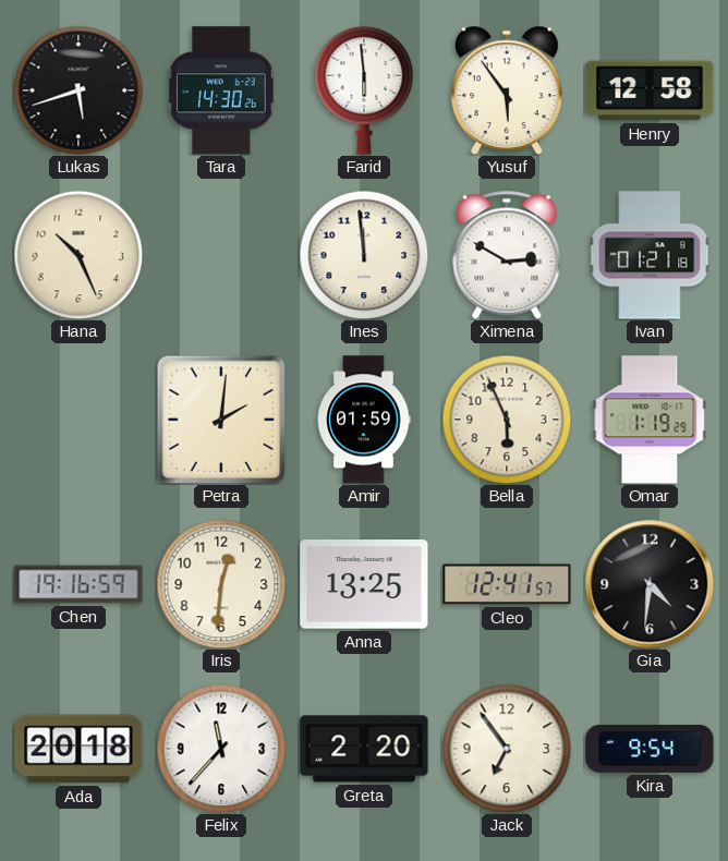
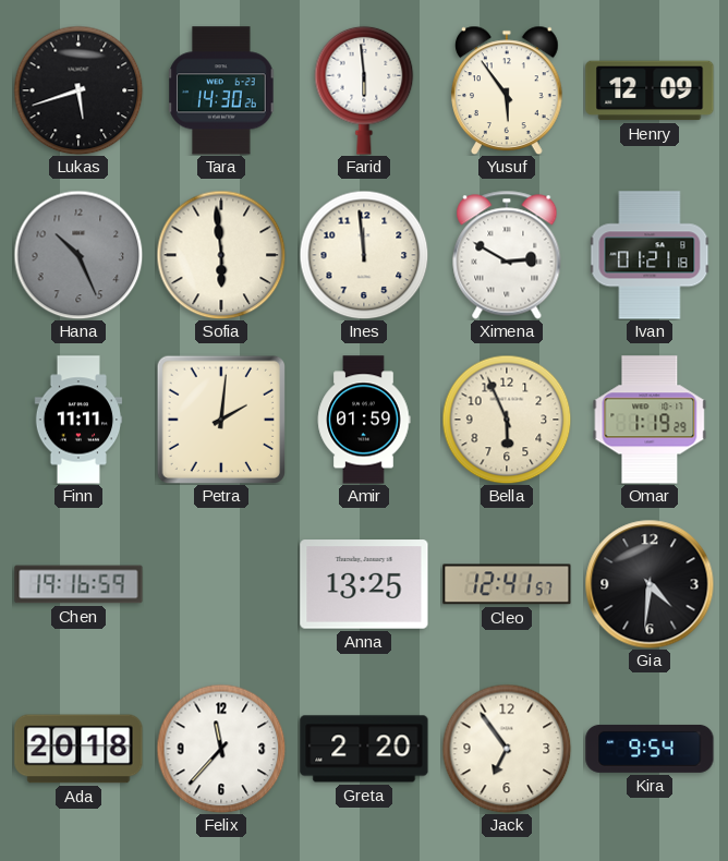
Henry: 12:58 -> 12:09
Hana dial: cream -> grey
Sofia: none -> 5:59
Finn: none -> 11:11
Iris: 12:31 -> none
